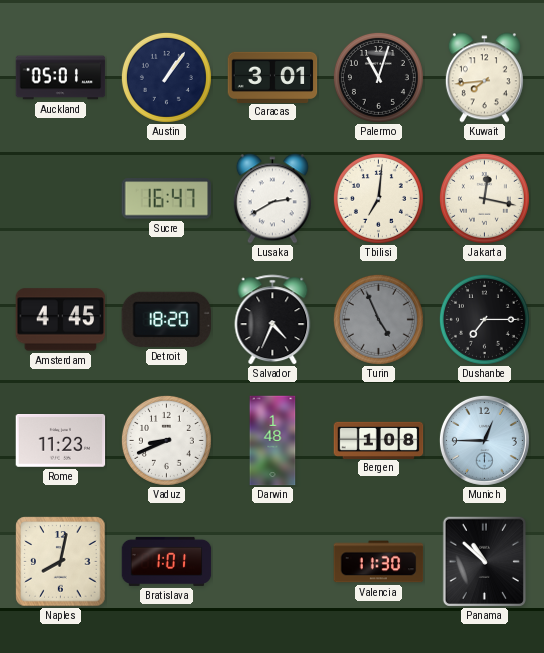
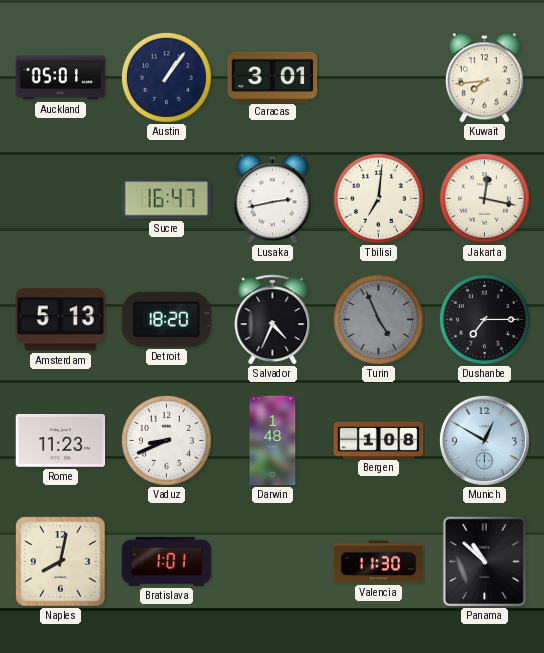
Palermo: 11:03 -> none
Lusaka: 2:40 -> 2:43
Amsterdam: 4:45 -> 5:13
Munich: 12:45 -> 12:50
